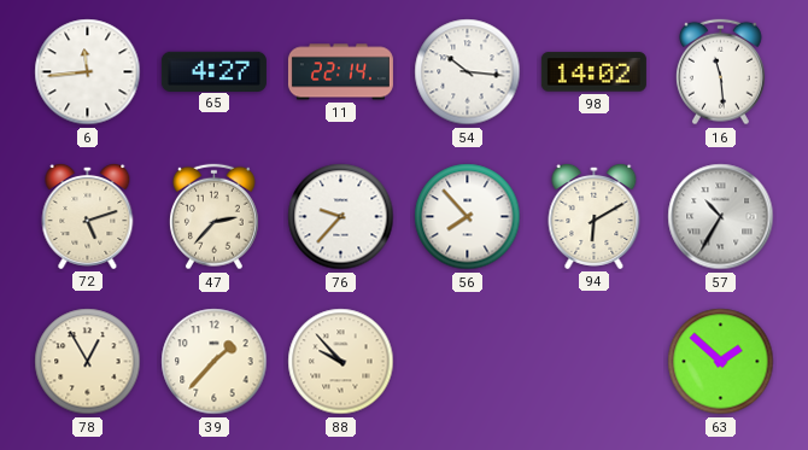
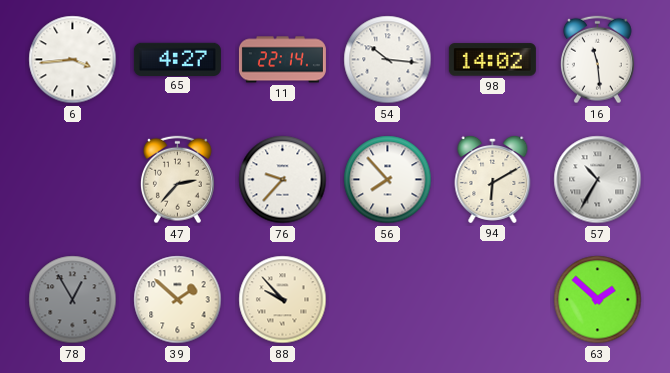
6: 11:44 -> 3:44
72: 5:12 -> none
78 dial: cream -> grey
39: 1:37 -> 1:52
